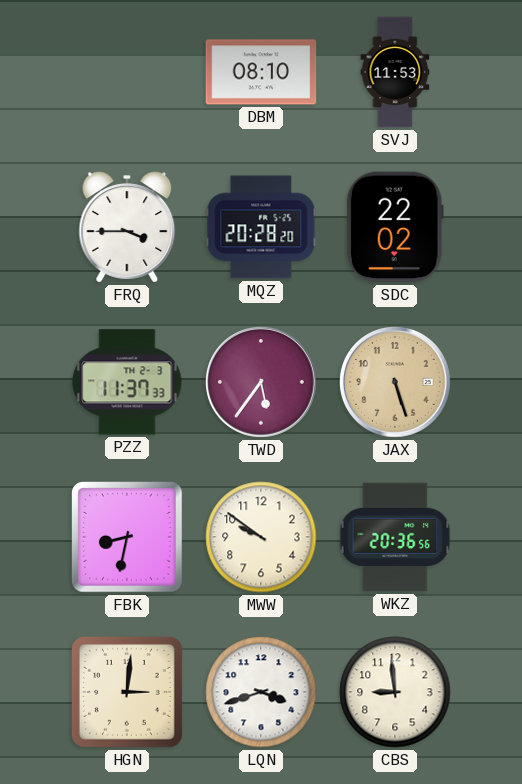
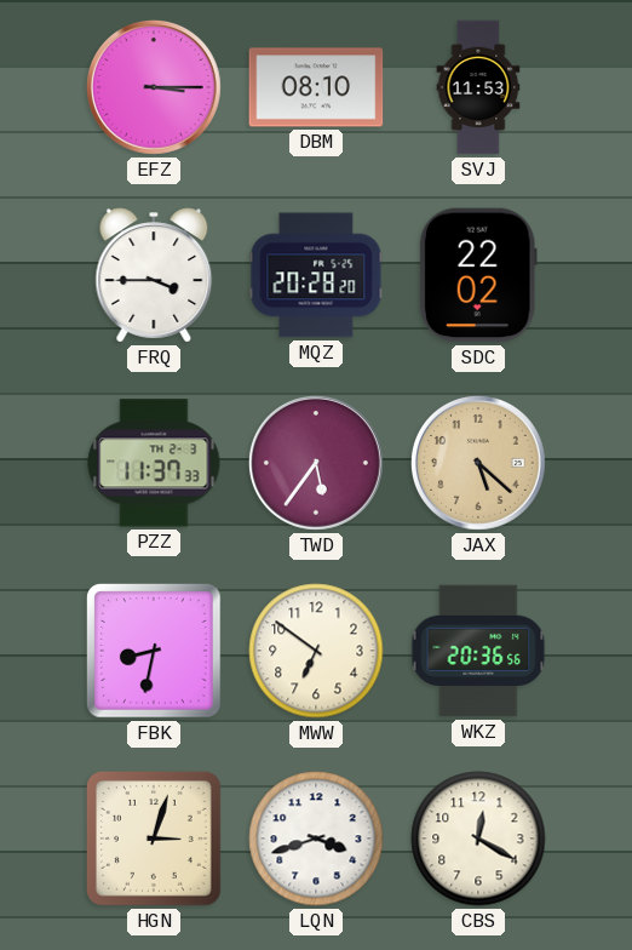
EFZ: none -> 3:15
JAX: 5:27 -> 5:22
MWW: 9:51 -> 6:51
HGN: 3:01 -> 3:03
CBS: 8:59 -> 12:20
